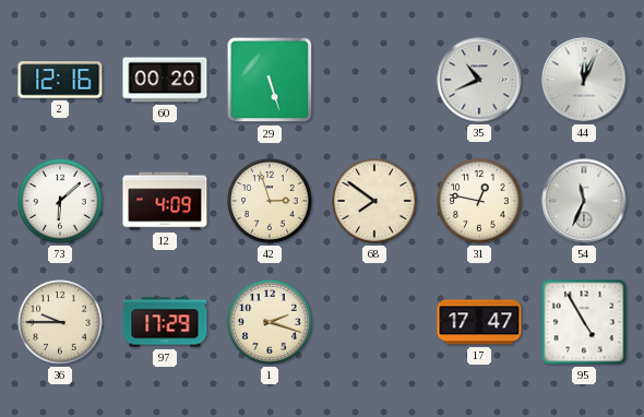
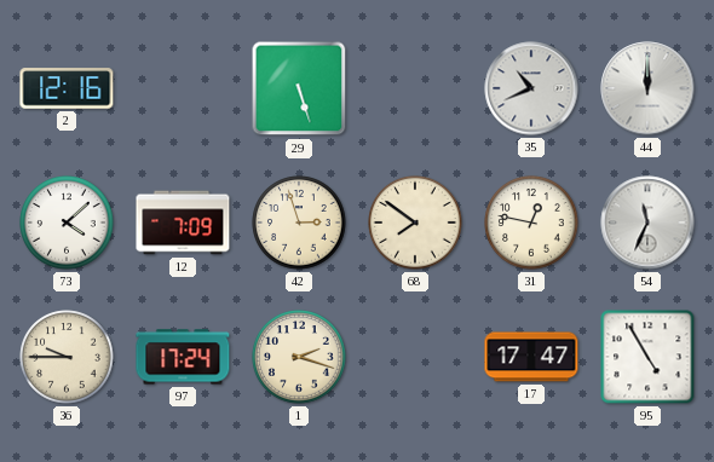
60: 00:20 -> none
44: 12:04 -> 12:00
73: 6:08 -> 4:08
12: 4:09 -> 7:09
97: 17:29 -> 17:24
